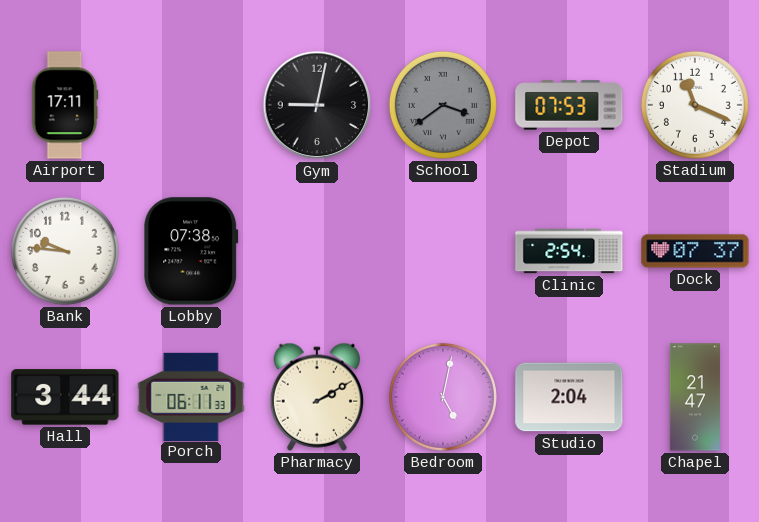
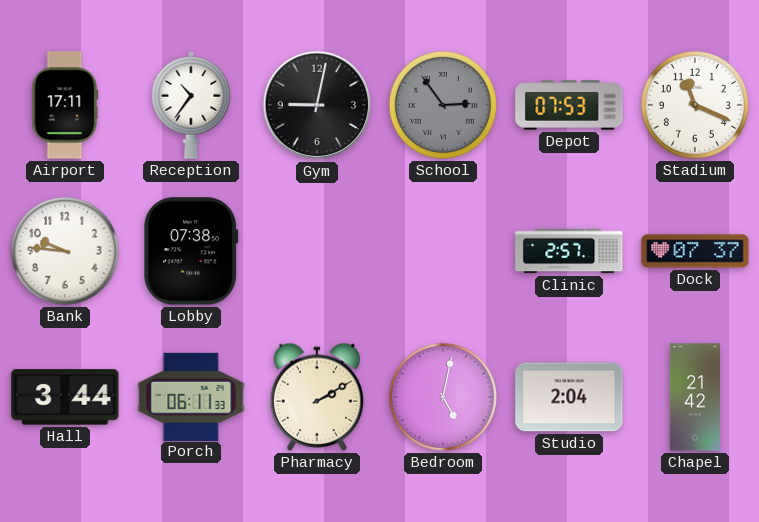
Reception: none -> 10:36
School: 3:39 -> 2:54
Clinic: 2:54 -> 2:57
Chapel: 21:47 -> 21:42
